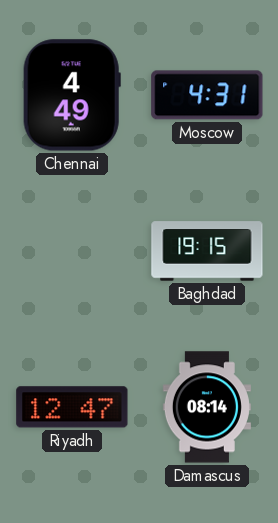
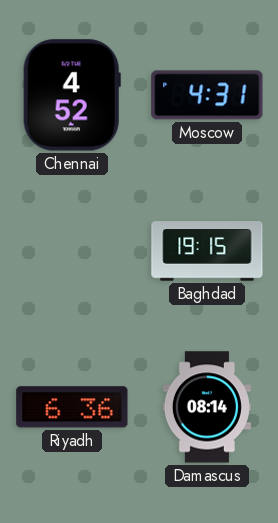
Chennai: 4:49 -> 4:52
Riyadh: 12:47 -> 6:36
